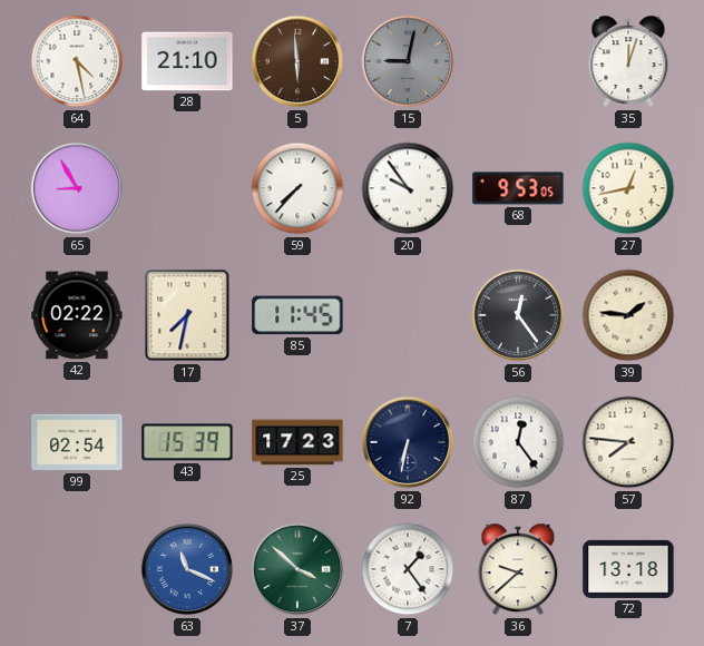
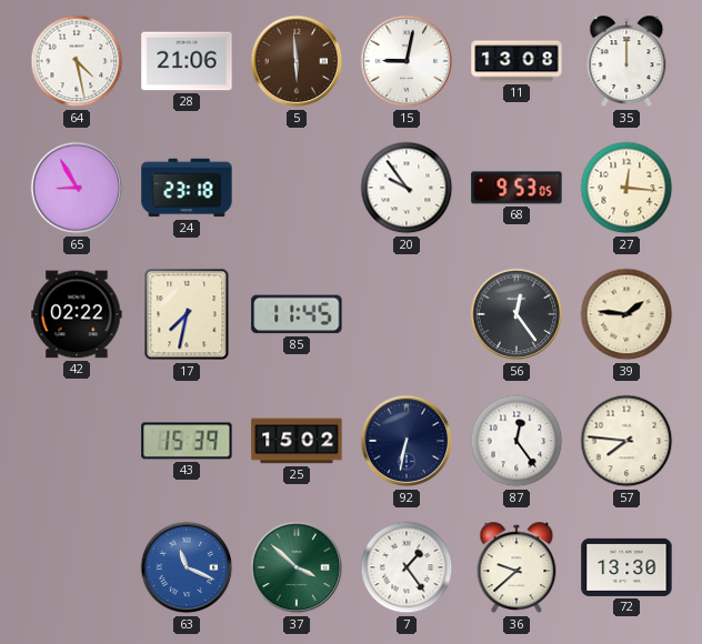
28: 21:10 -> 21:06
15 dial: grey -> white
11: none -> 13:08
35: 12:03 -> 12:00
24: none -> 23:18
59: 7:37 -> none
27: 12:43 -> 12:16
99: 02:54 -> none
25: 17:23 -> 15:02
72: 13:18 -> 13:30
